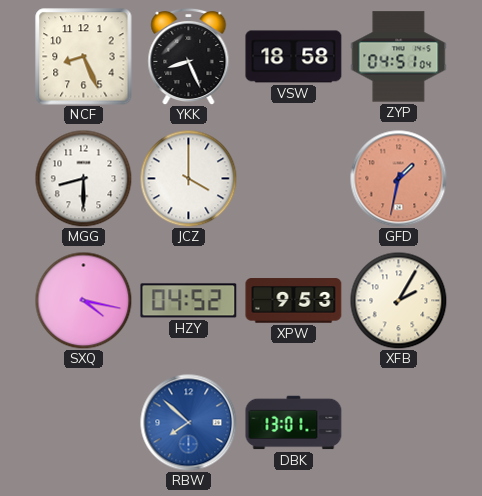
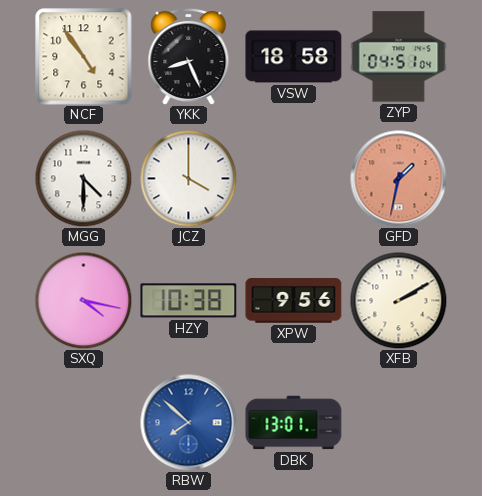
NCF: 8:26 -> 4:54
MGG: 8:30 -> 4:30
HZY: 04:52 -> 10:38
XPW: 9:53 -> 9:56
XFB: 2:05 -> 2:10
